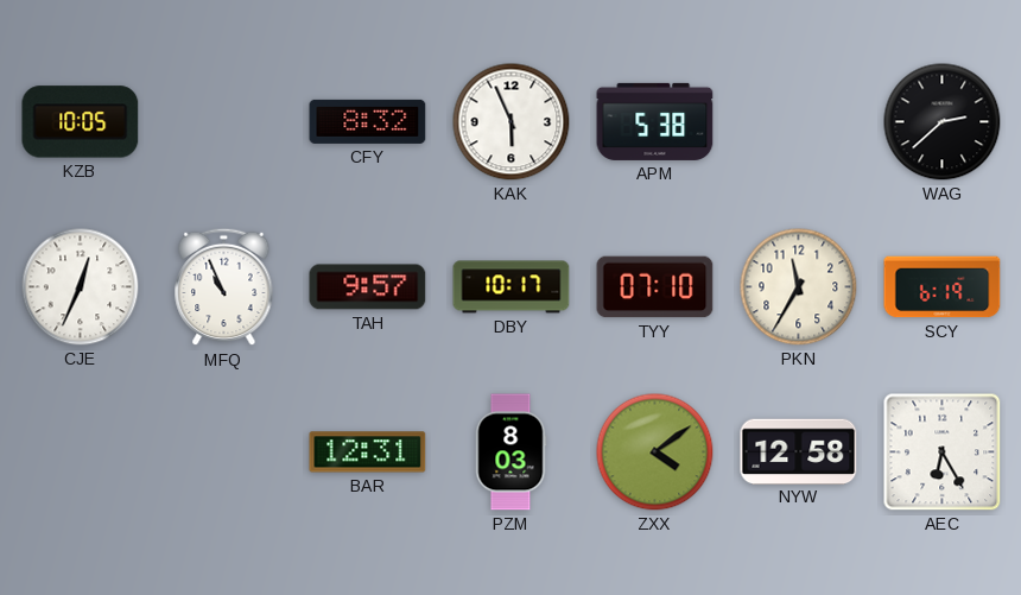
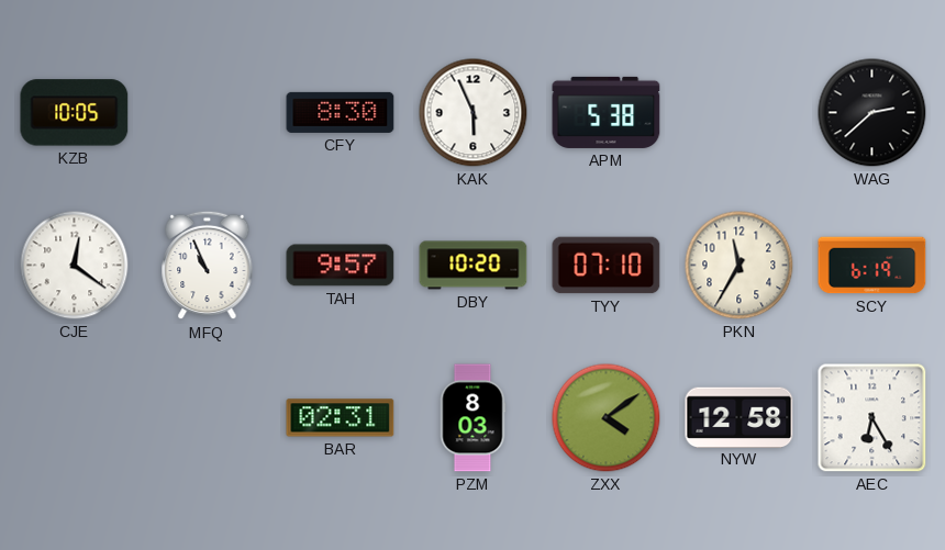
CFY: 8:32 -> 8:30
CJE: 12:34 -> 12:21
DBY: 10:17 -> 10:20
BAR: 12:31 -> 02:31
